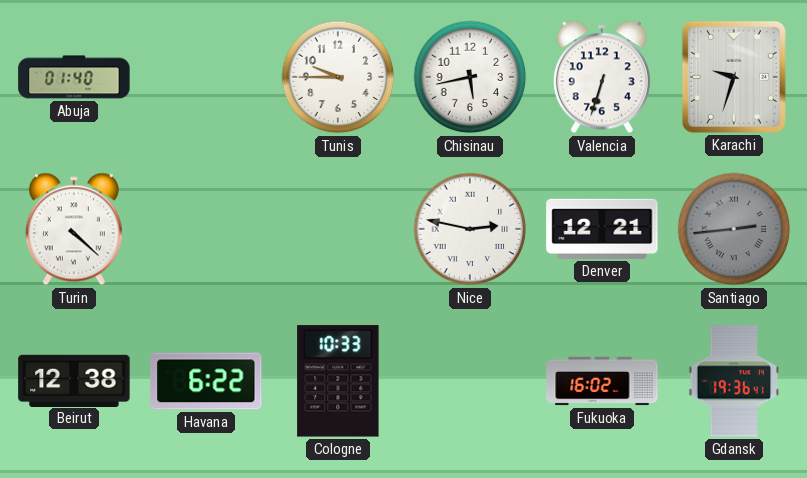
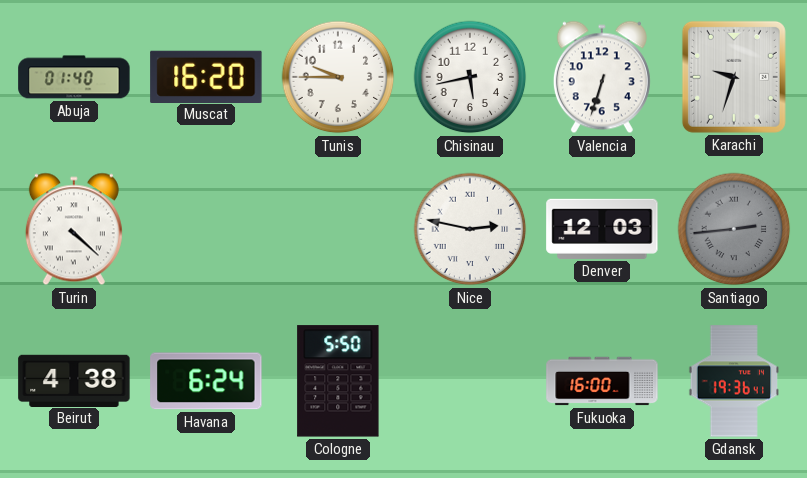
Muscat: none -> 16:20
Denver: 12:21 -> 12:03
Beirut: 12:38 -> 4:38
Havana: 6:22 -> 6:24
Cologne: 10:33 -> 5:50
Fukuoka: 16:02 -> 16:00
